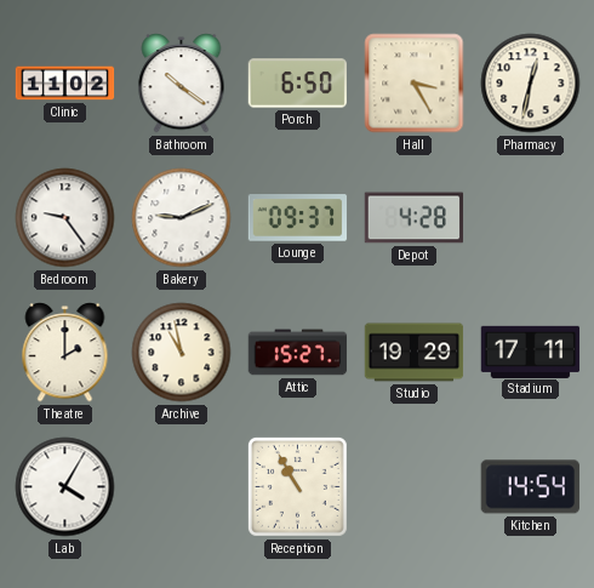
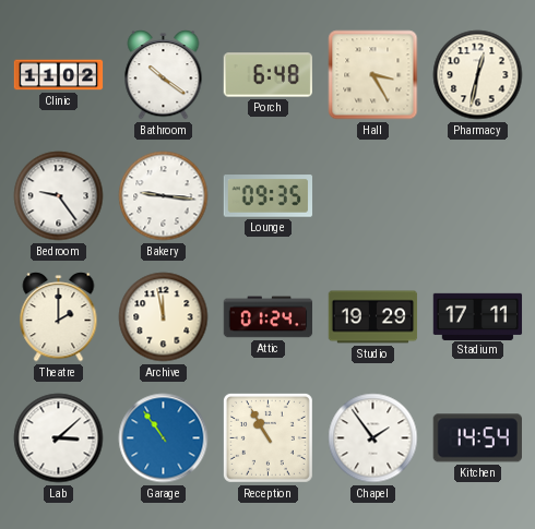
Porch: 6:50 -> 6:48
Bakery: 9:11 -> 9:16
Lounge: 09:37 -> 09:35
Depot: 4:28 -> none
Archive: 10:58 -> 11:58
Attic: 15:27 -> 01:24
Lab: 4:05 -> 3:08
Garage: none -> 10:54
Chapel: none -> 1:54
